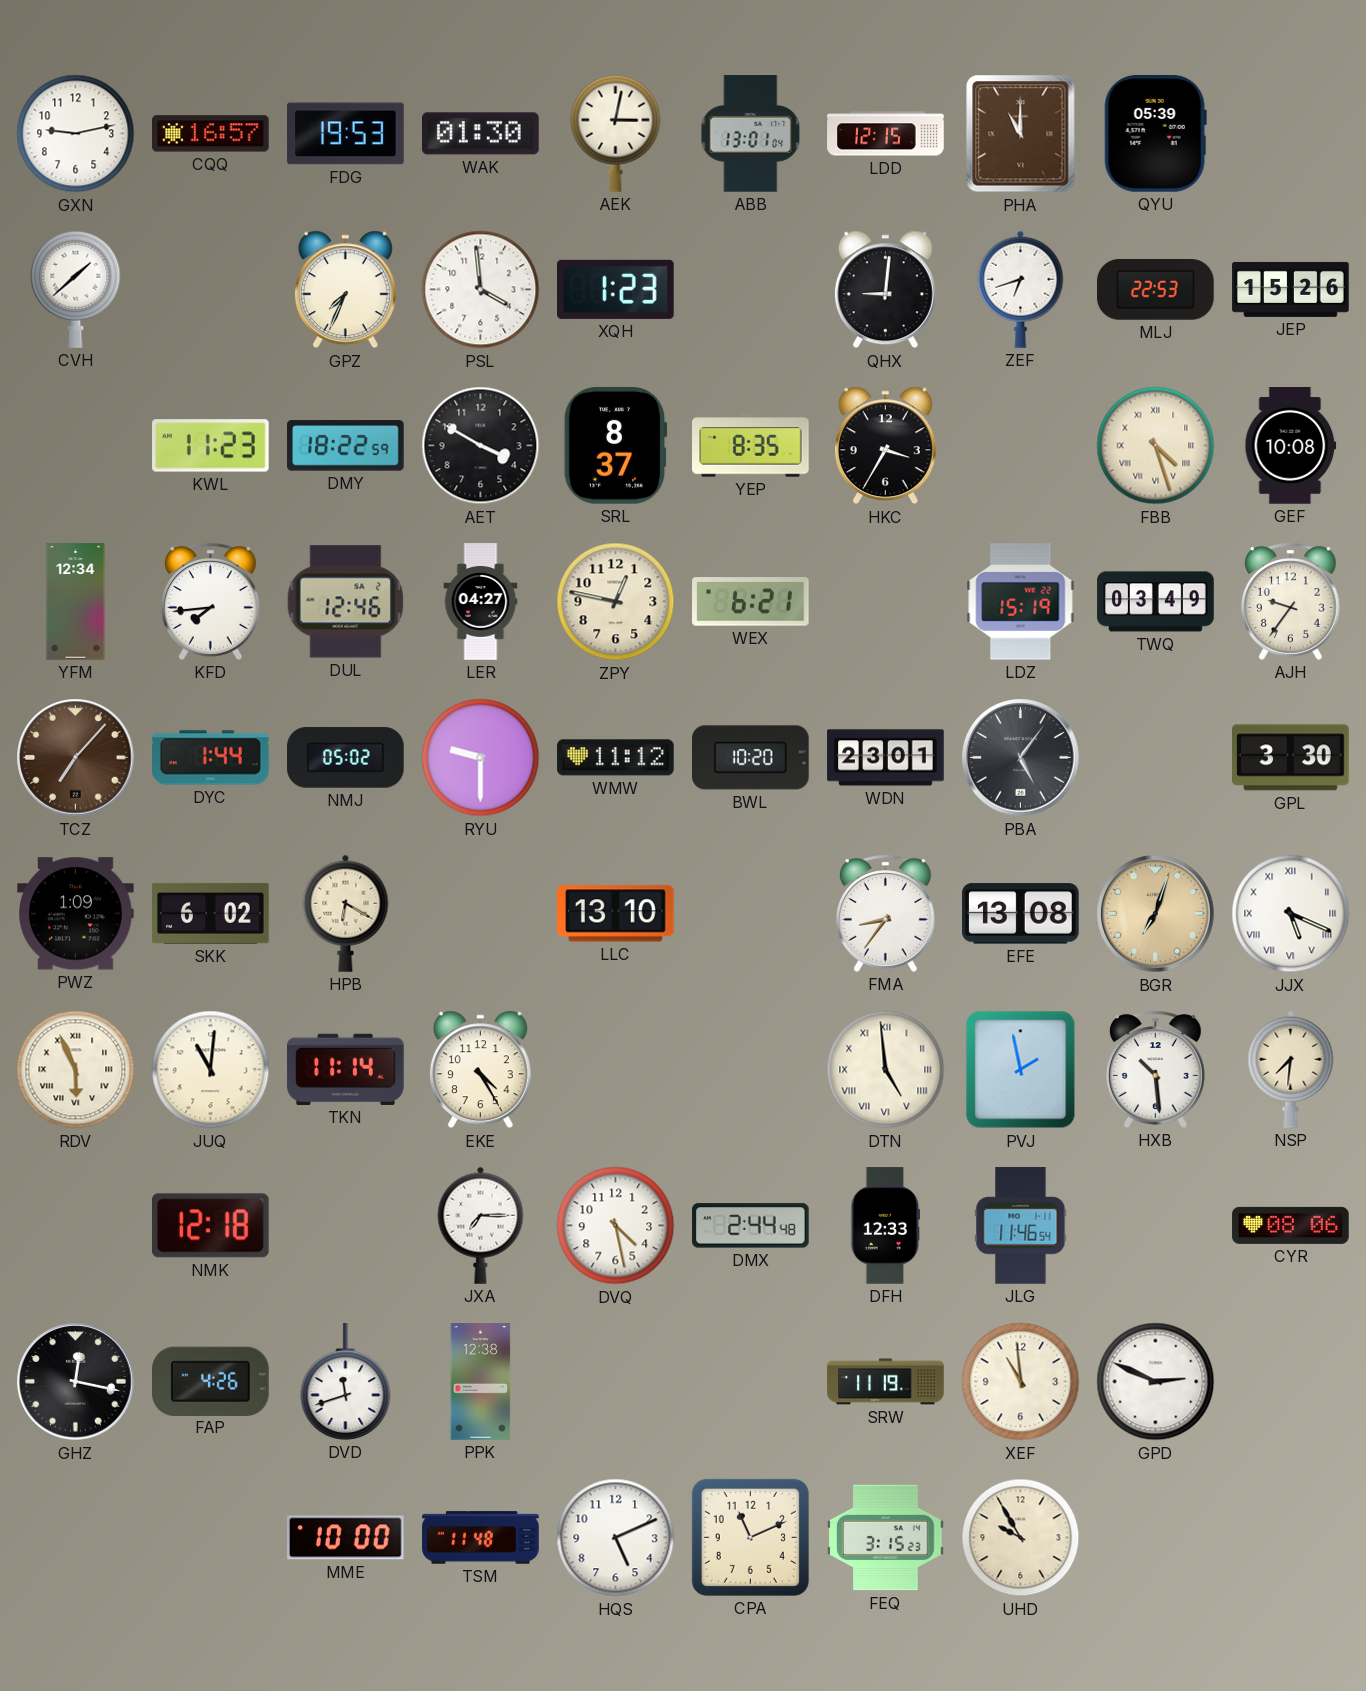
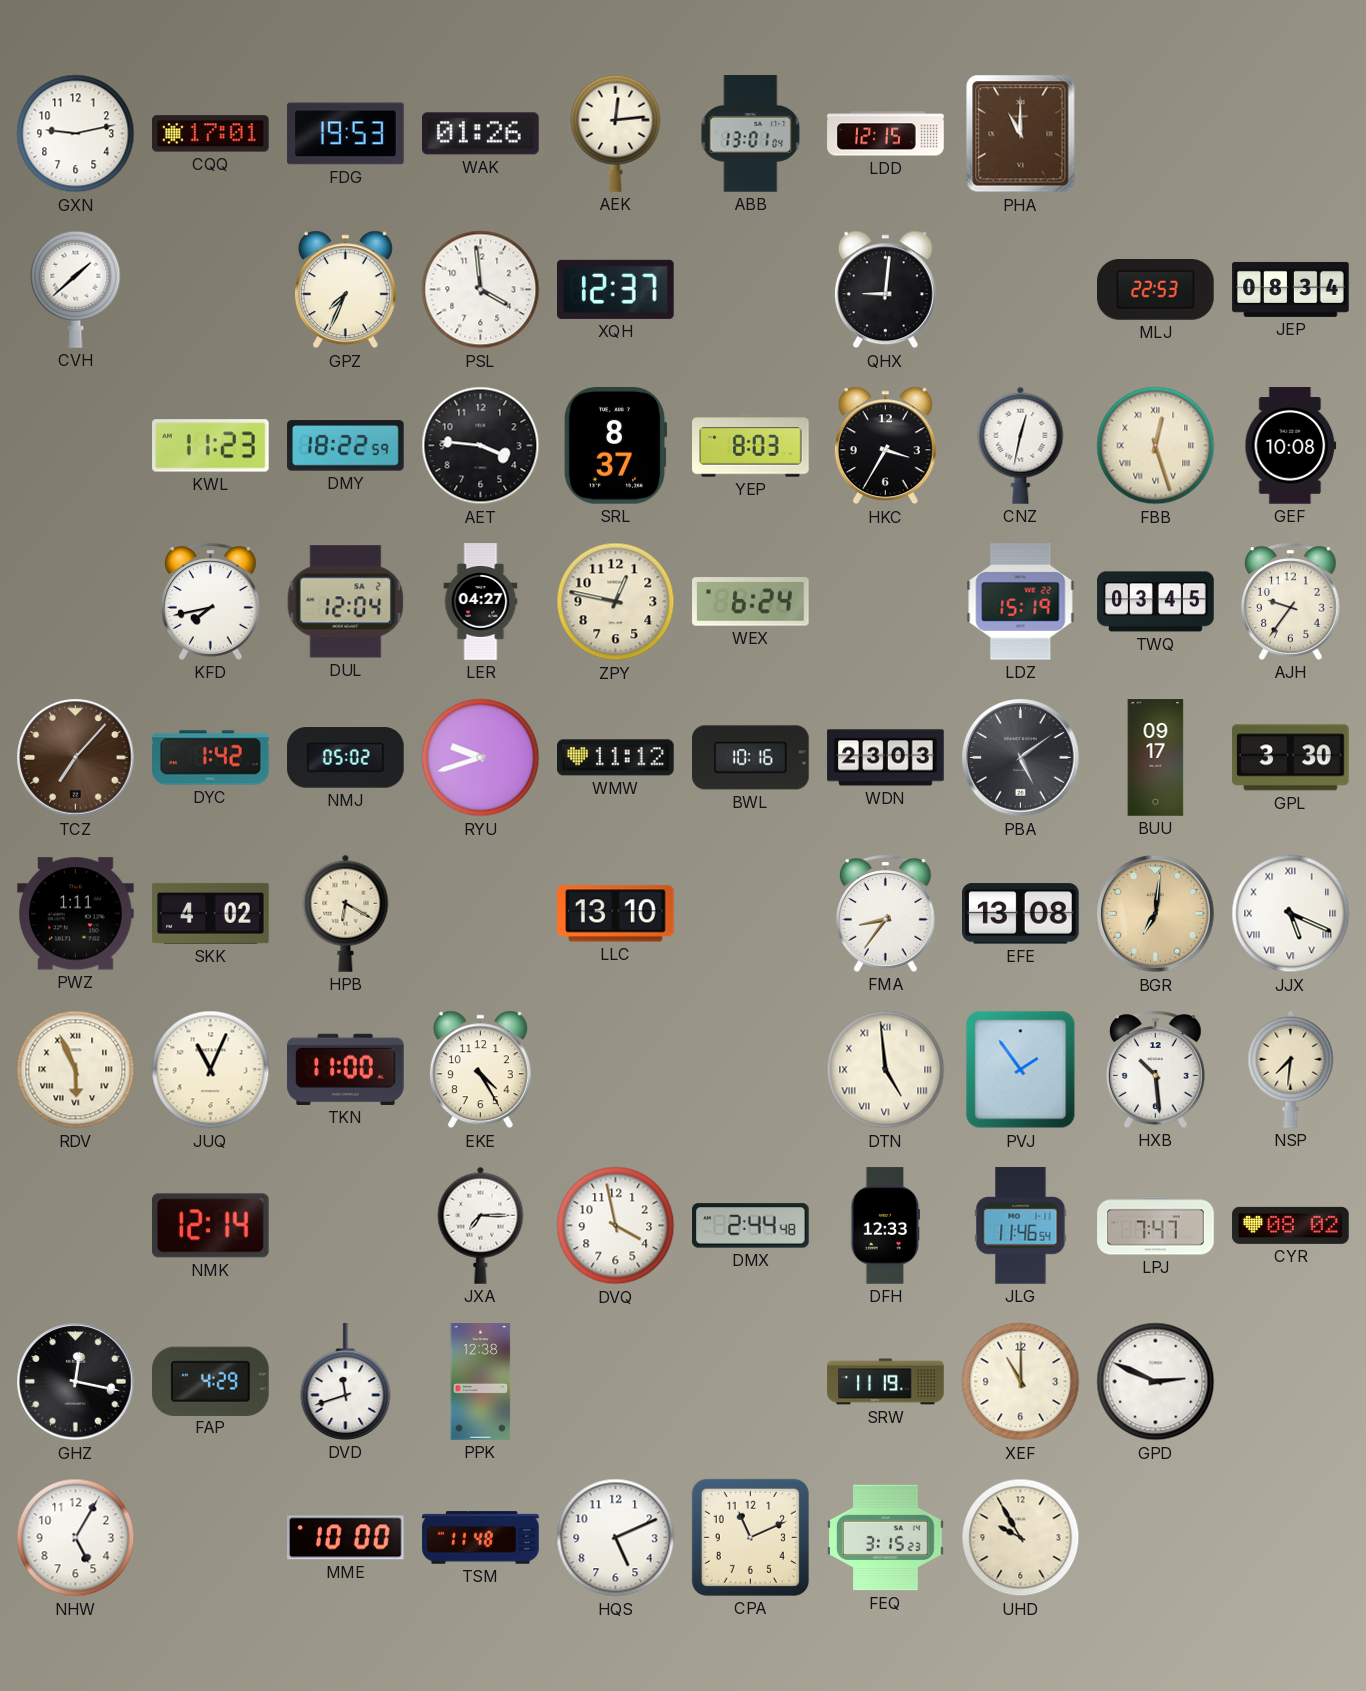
CQQ: 16:57 -> 17:01
WAK: 01:30 -> 01:26
AEK: 3:02 -> 12:14
QYU: 05:39 -> none
XQH: 1:23 -> 12:37
ZEF: 6:42 -> none
JEP: 15:26 -> 08:34
AET: 3:50 -> 3:46
YEP: 8:35 -> 8:03
CNZ: none -> 12:32
FBB: 4:27 -> 12:27
YFM: 12:34 -> none
KFD: 7:44 -> 7:43
DUL: 12:46 -> 12:04
WEX: 6:21 -> 6:24
TWQ: 03:49 -> 03:45
DYC: 1:44 -> 1:42
RYU: 9:30 -> 9:42
BWL: 10:20 -> 10:16
WDN: 23:01 -> 23:03
PBA: 5:06 -> 5:09
BUU: none -> 09:17
PWZ: 1:09 -> 1:11
SKK: 6:02 -> 4:02
BGR: 7:03 -> 7:01
JUQ: 11:01 -> 11:04
TKN: 11:14 -> 11:00
PVJ: 1:58 -> 1:54
NMK: 12:18 -> 12:14
DVQ: 4:28 -> 3:58
LPJ: none -> 7:47
CYR: 08:06 -> 08:02
FAP: 4:26 -> 4:29
XEF: 10:59 -> 11:00
NHW: none -> 5:05
